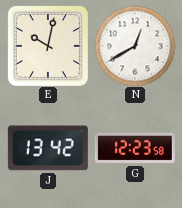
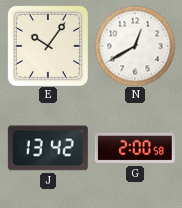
E: 10:02 -> 10:06
G: 12:23 -> 2:00
